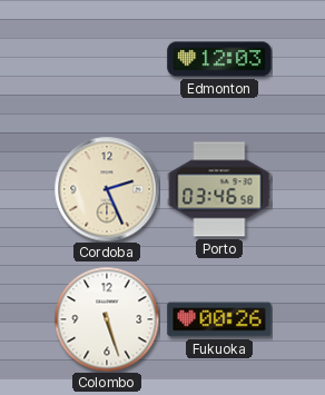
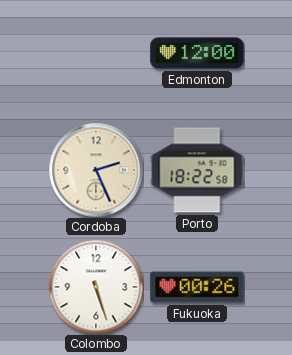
Edmonton: 12:03 -> 12:00
Porto: 03:46 -> 18:22
